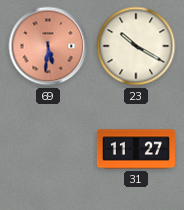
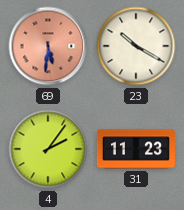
4: none -> 2:06
31: 11:27 -> 11:23
